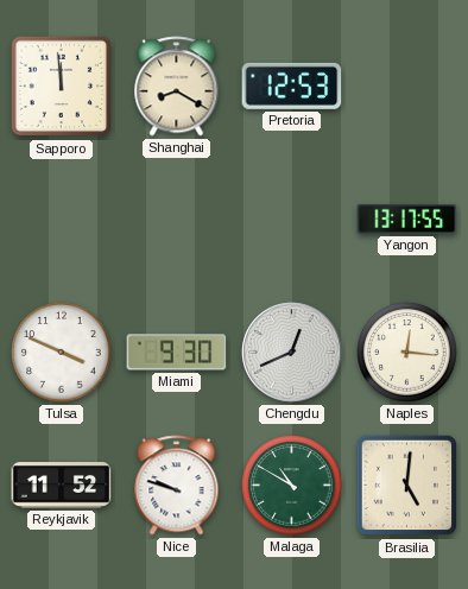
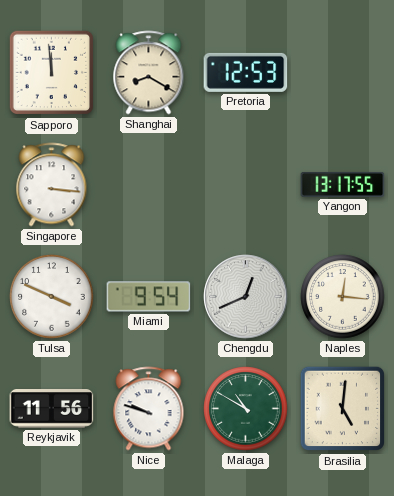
Singapore: none -> 3:16
Miami: 9:30 -> 9:54
Reykjavik: 11:52 -> 11:56
